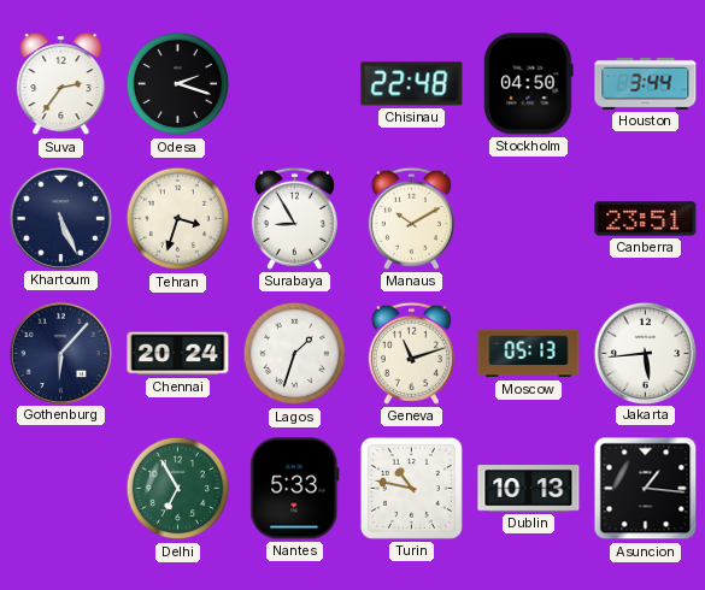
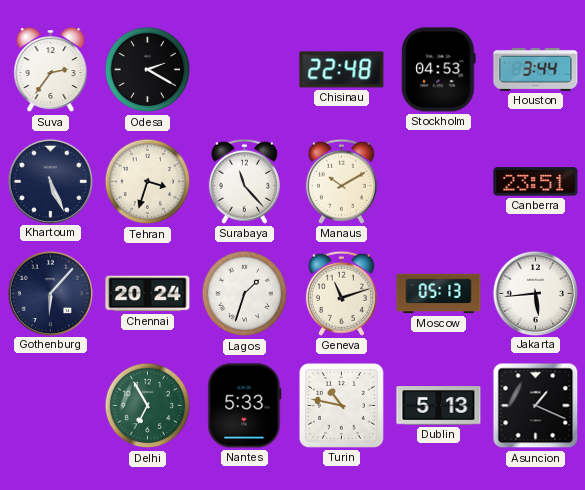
Odesa: 2:18 -> 2:20
Stockholm: 04:50 -> 04:53
Surabaya: 8:55 -> 11:23
Dublin: 10:13 -> 5:13
Asuncion: 1:16 -> 1:19
